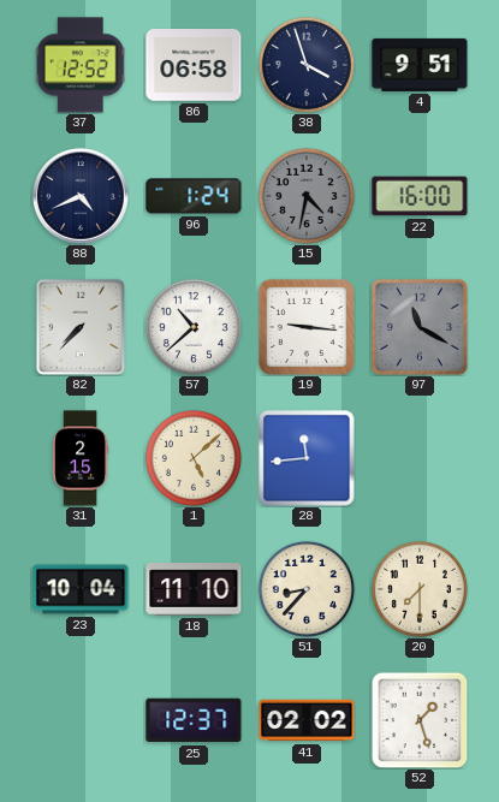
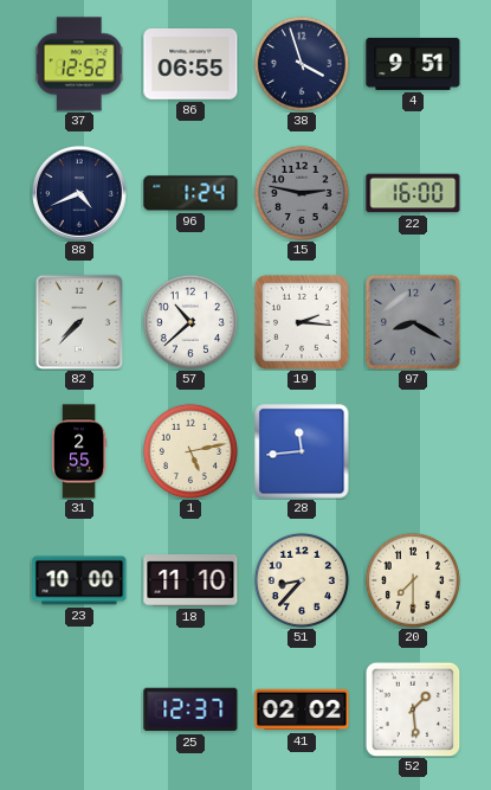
86: 06:58 -> 06:55
15: 4:32 -> 2:47
19: 9:16 -> 2:16
97: 11:20 -> 8:20
31: 2:15 -> 2:55
1: 5:08 -> 5:13
23: 10:04 -> 10:00
52: 1:27 -> 1:29
